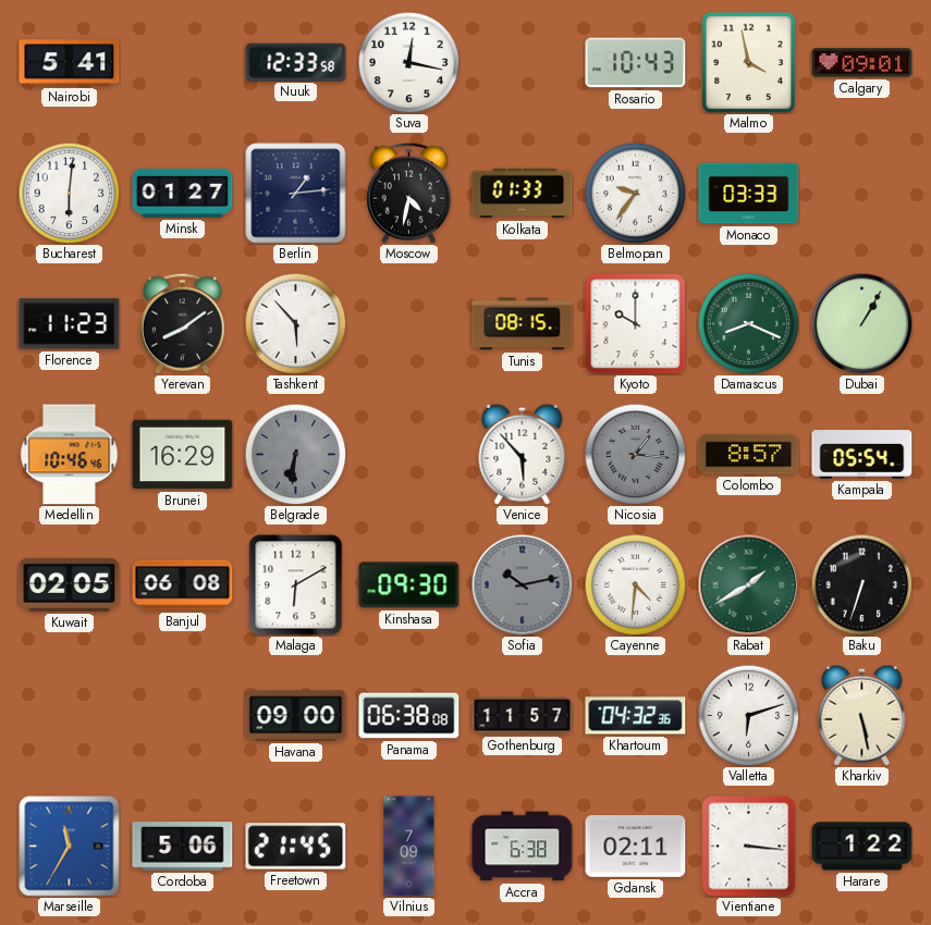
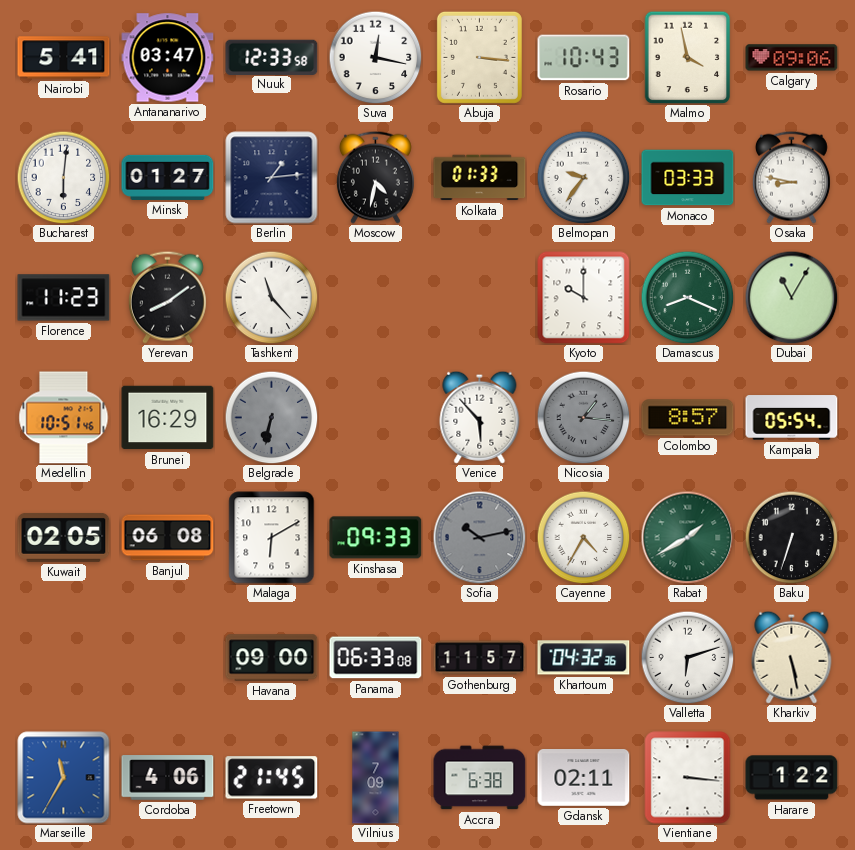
Antananarivo: none -> 03:47
Abuja: none -> 3:16
Calgary: 09:01 -> 09:06
Osaka: none -> 8:47
Tashkent: 5:53 -> 11:23
Tunis: 08:15 -> none
Dubai: 1:05 -> 11:05
Medellin: 10:46 -> 10:51
Belgrade: 6:31 -> 6:32
Kinshasa: 09:30 -> 09:33
Cayenne: 4:31 -> 4:35
Panama: 06:38 -> 06:33
Cordoba: 5:06 -> 4:06
